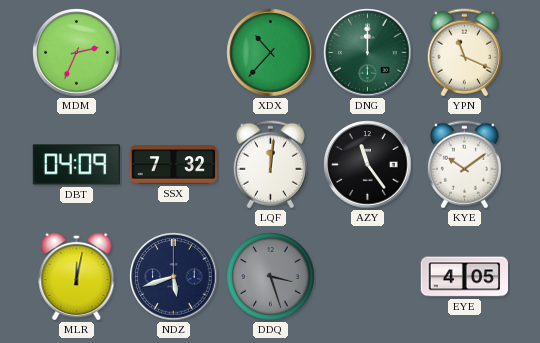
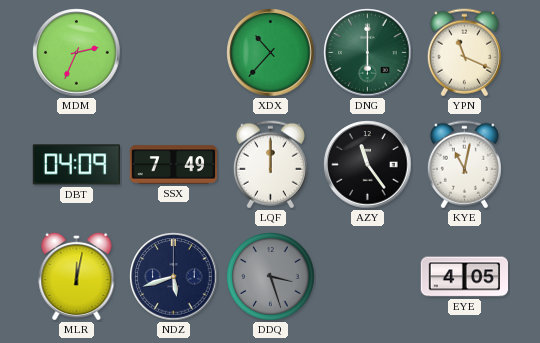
DNG: 12:00 -> 6:00
SSX: 7:32 -> 7:49
LQF: 12:01 -> 12:00
KYE: 10:09 -> 11:02
